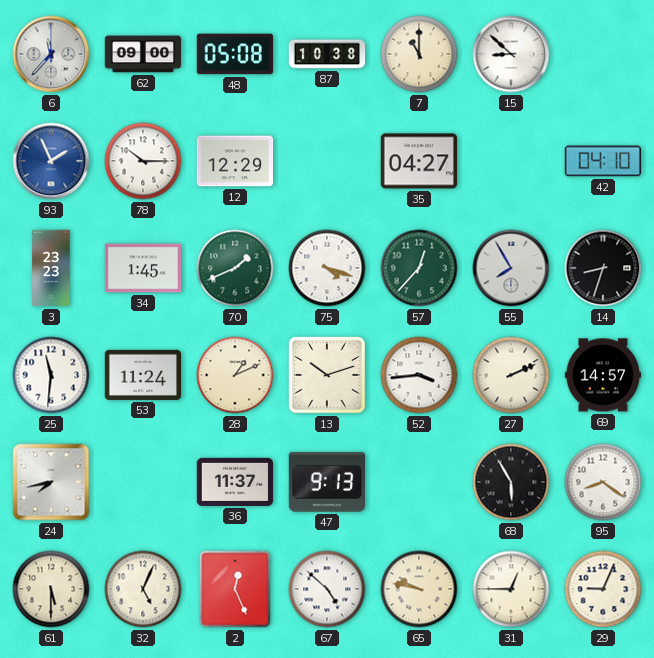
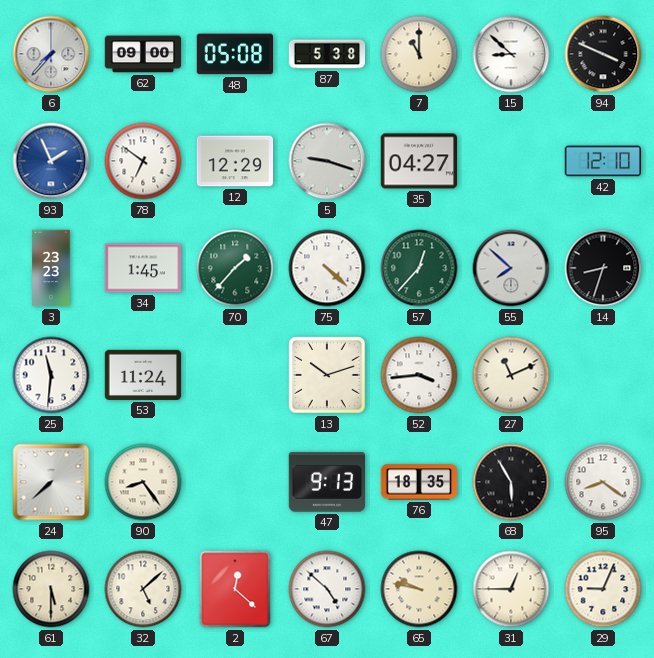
6: 11:37 -> 7:37
87: 10:38 -> 5:38
94: none -> 3:49
78: 10:15 -> 6:51
5: none -> 9:18
42: 04:10 -> 12:10
70: 1:41 -> 1:37
75: 4:18 -> 4:22
55: 7:55 -> 7:52
28: 1:11 -> none
27: 2:11 -> 11:11
69: 14:57 -> none
24: 7:43 -> 7:38
90: none -> 8:24
36: 11:37 -> none
76: none -> 18:35
32: 5:04 -> 5:08
2: 12:26 -> 12:22
